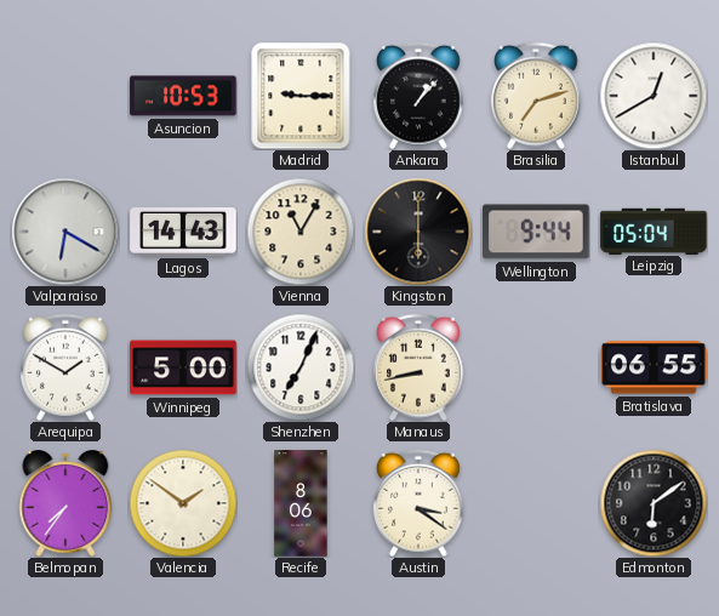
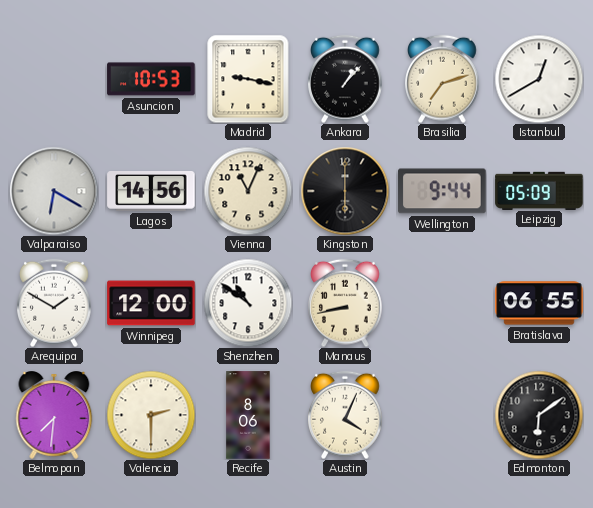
Madrid: 9:15 -> 9:17
Lagos: 14:43 -> 14:56
Vienna: 11:05 -> 11:04
Leipzig: 05:04 -> 05:09
Winnipeg: 5:00 -> 12:00
Shenzhen: 7:04 -> 10:51
Belmopan: 7:36 -> 7:31
Valencia: 1:51 -> 2:30
Austin: 3:21 -> 4:04
